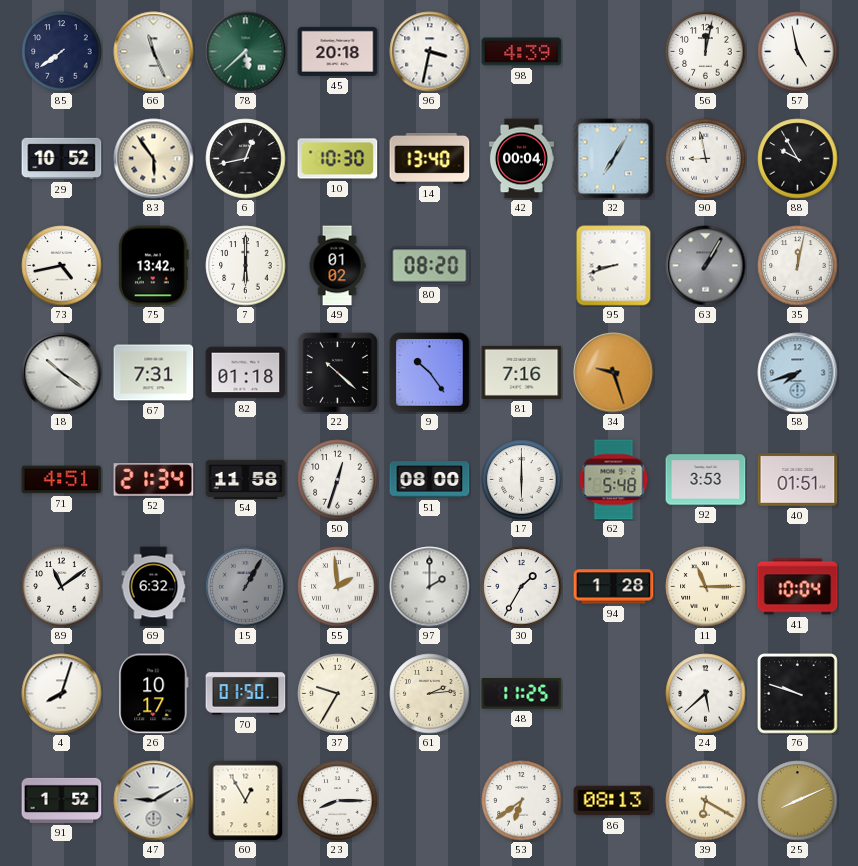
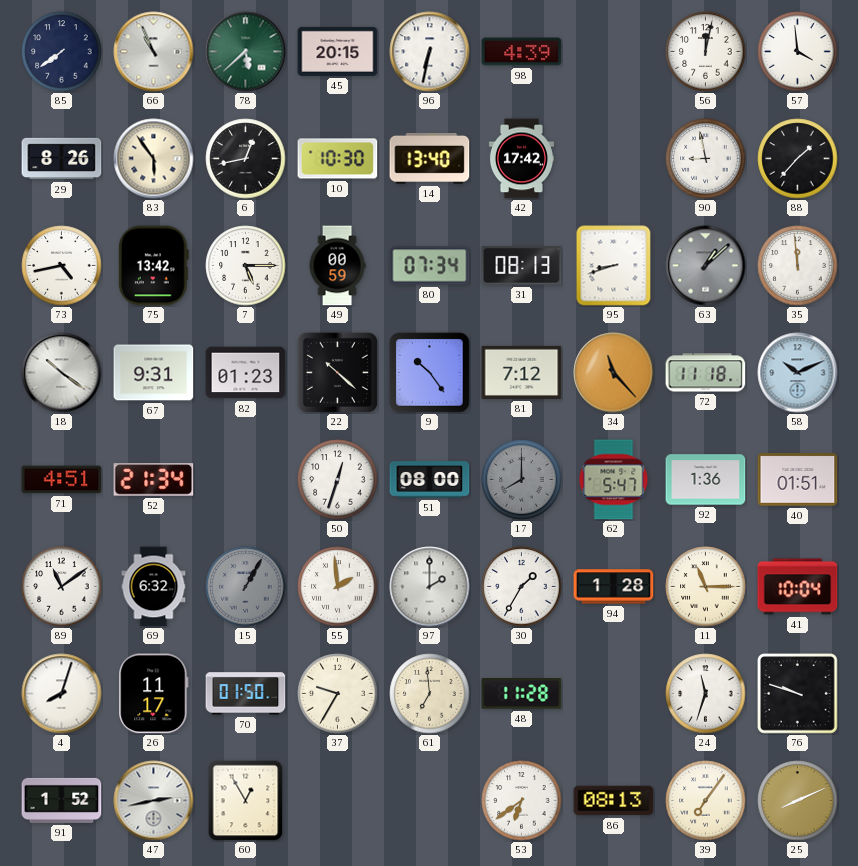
66: 11:26 -> 10:56
45: 20:18 -> 20:15
96: 3:32 -> 6:32
57: 4:58 -> 3:59
29: 10:52 -> 8:26
42: 00:04 -> 17:42
32: 7:05 -> none
88: 9:55 -> 1:37
7: 6:00 -> 5:15
49: 01:02 -> 00:59
80: 08:20 -> 07:34
31: none -> 08:13
63: 1:05 -> 1:08
35: 12:02 -> 11:59
67: 7:31 -> 9:31
82: 01:18 -> 01:23
81: 7:16 -> 7:12
34: 9:27 -> 11:23
72: none -> 11:18
58: 7:42 -> 10:11
54: 11:58 -> none
17: 6:00 -> 8:00
17 dial: white -> grey
62: 5:48 -> 5:47
92: 3:53 -> 1:36
26: 10:17 -> 11:17
61: 2:14 -> 6:59
48: 11:25 -> 11:28
24: 5:38 -> 11:33
47: 9:10 -> 2:43
23: 8:15 -> none
39: 6:20 -> 7:06
